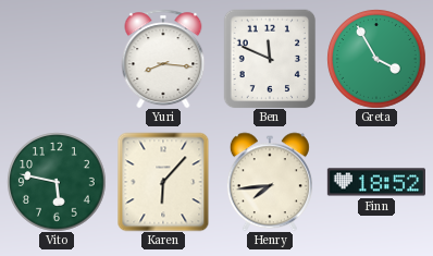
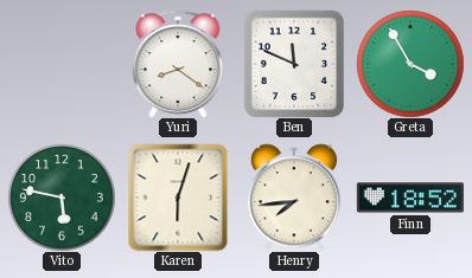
Yuri: 8:16 -> 8:21
Karen: 6:07 -> 6:03
